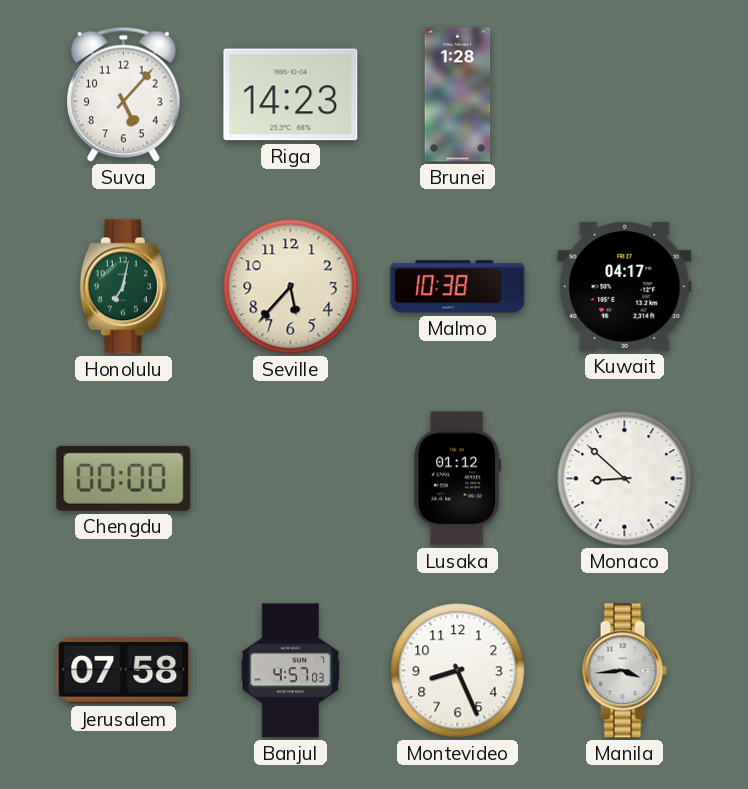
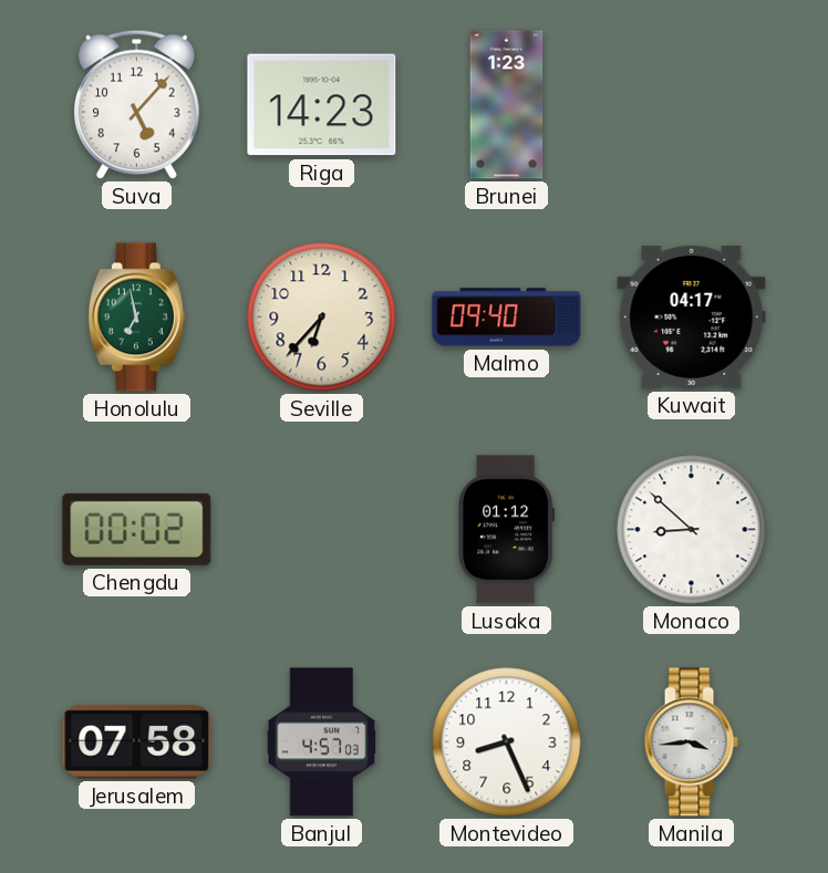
Brunei: 1:28 -> 1:23
Honolulu: 7:02 -> 6:58
Seville: 5:37 -> 6:37
Malmo: 10:38 -> 09:40
Chengdu: 00:00 -> 00:02
